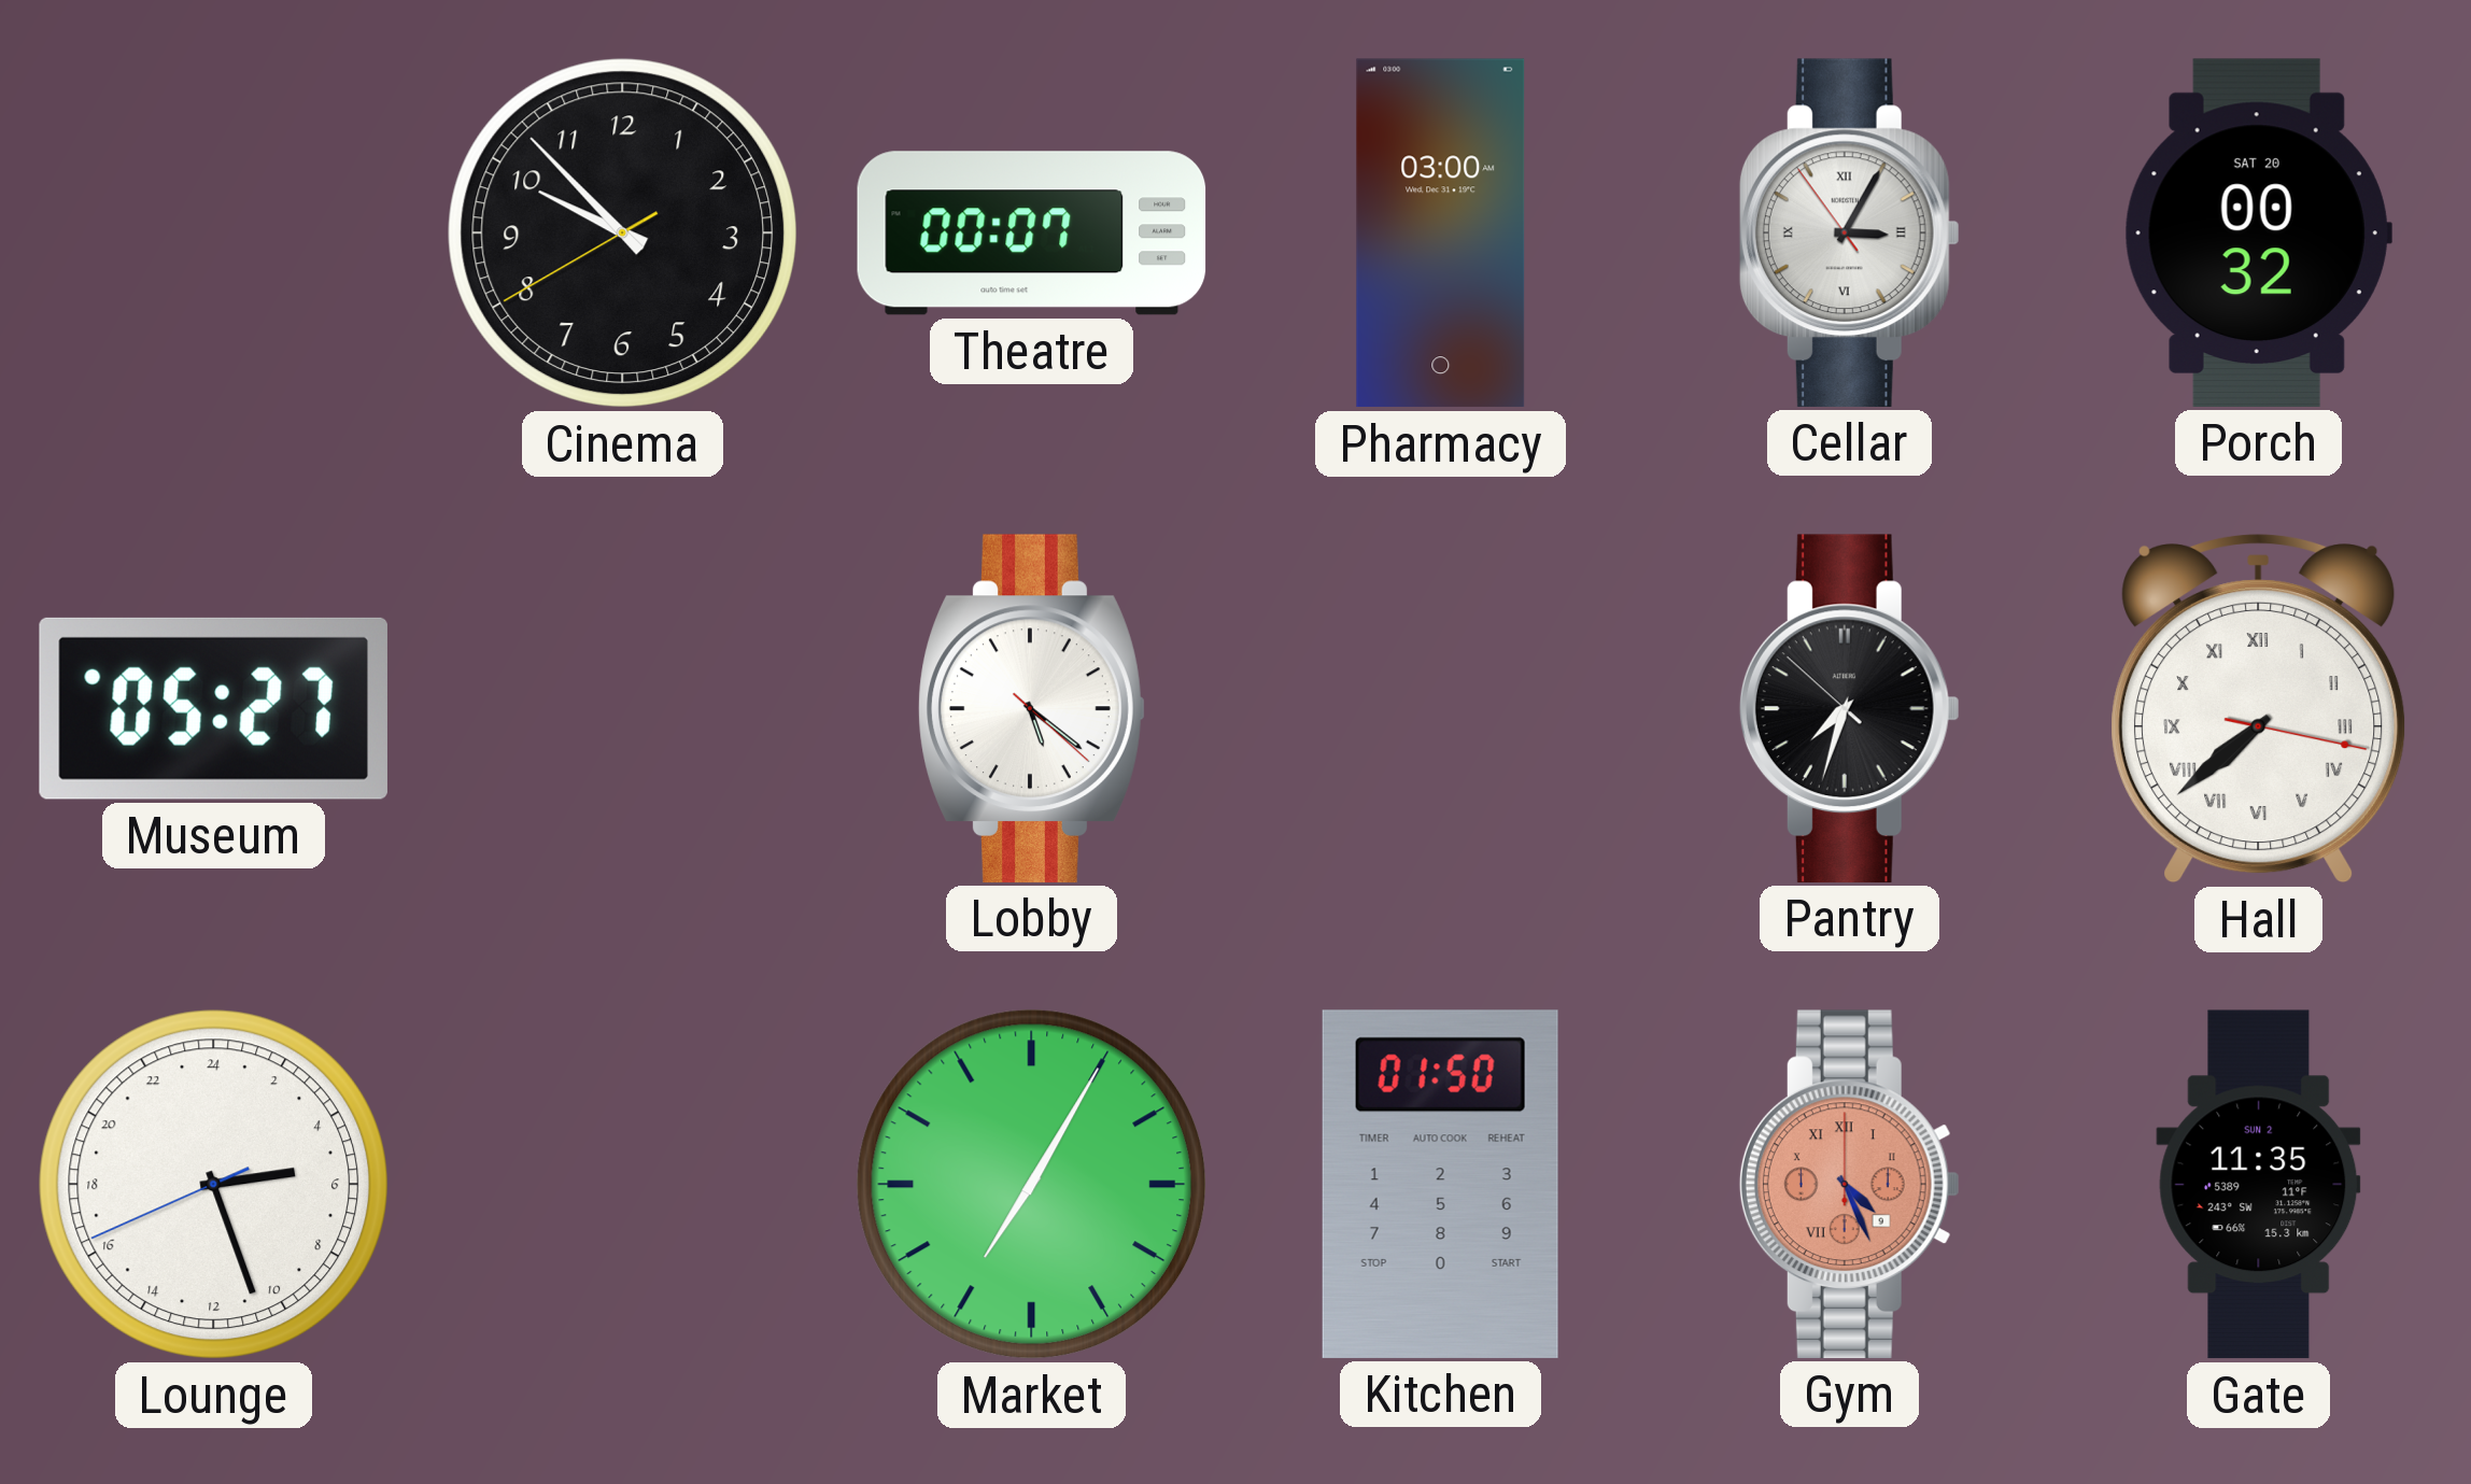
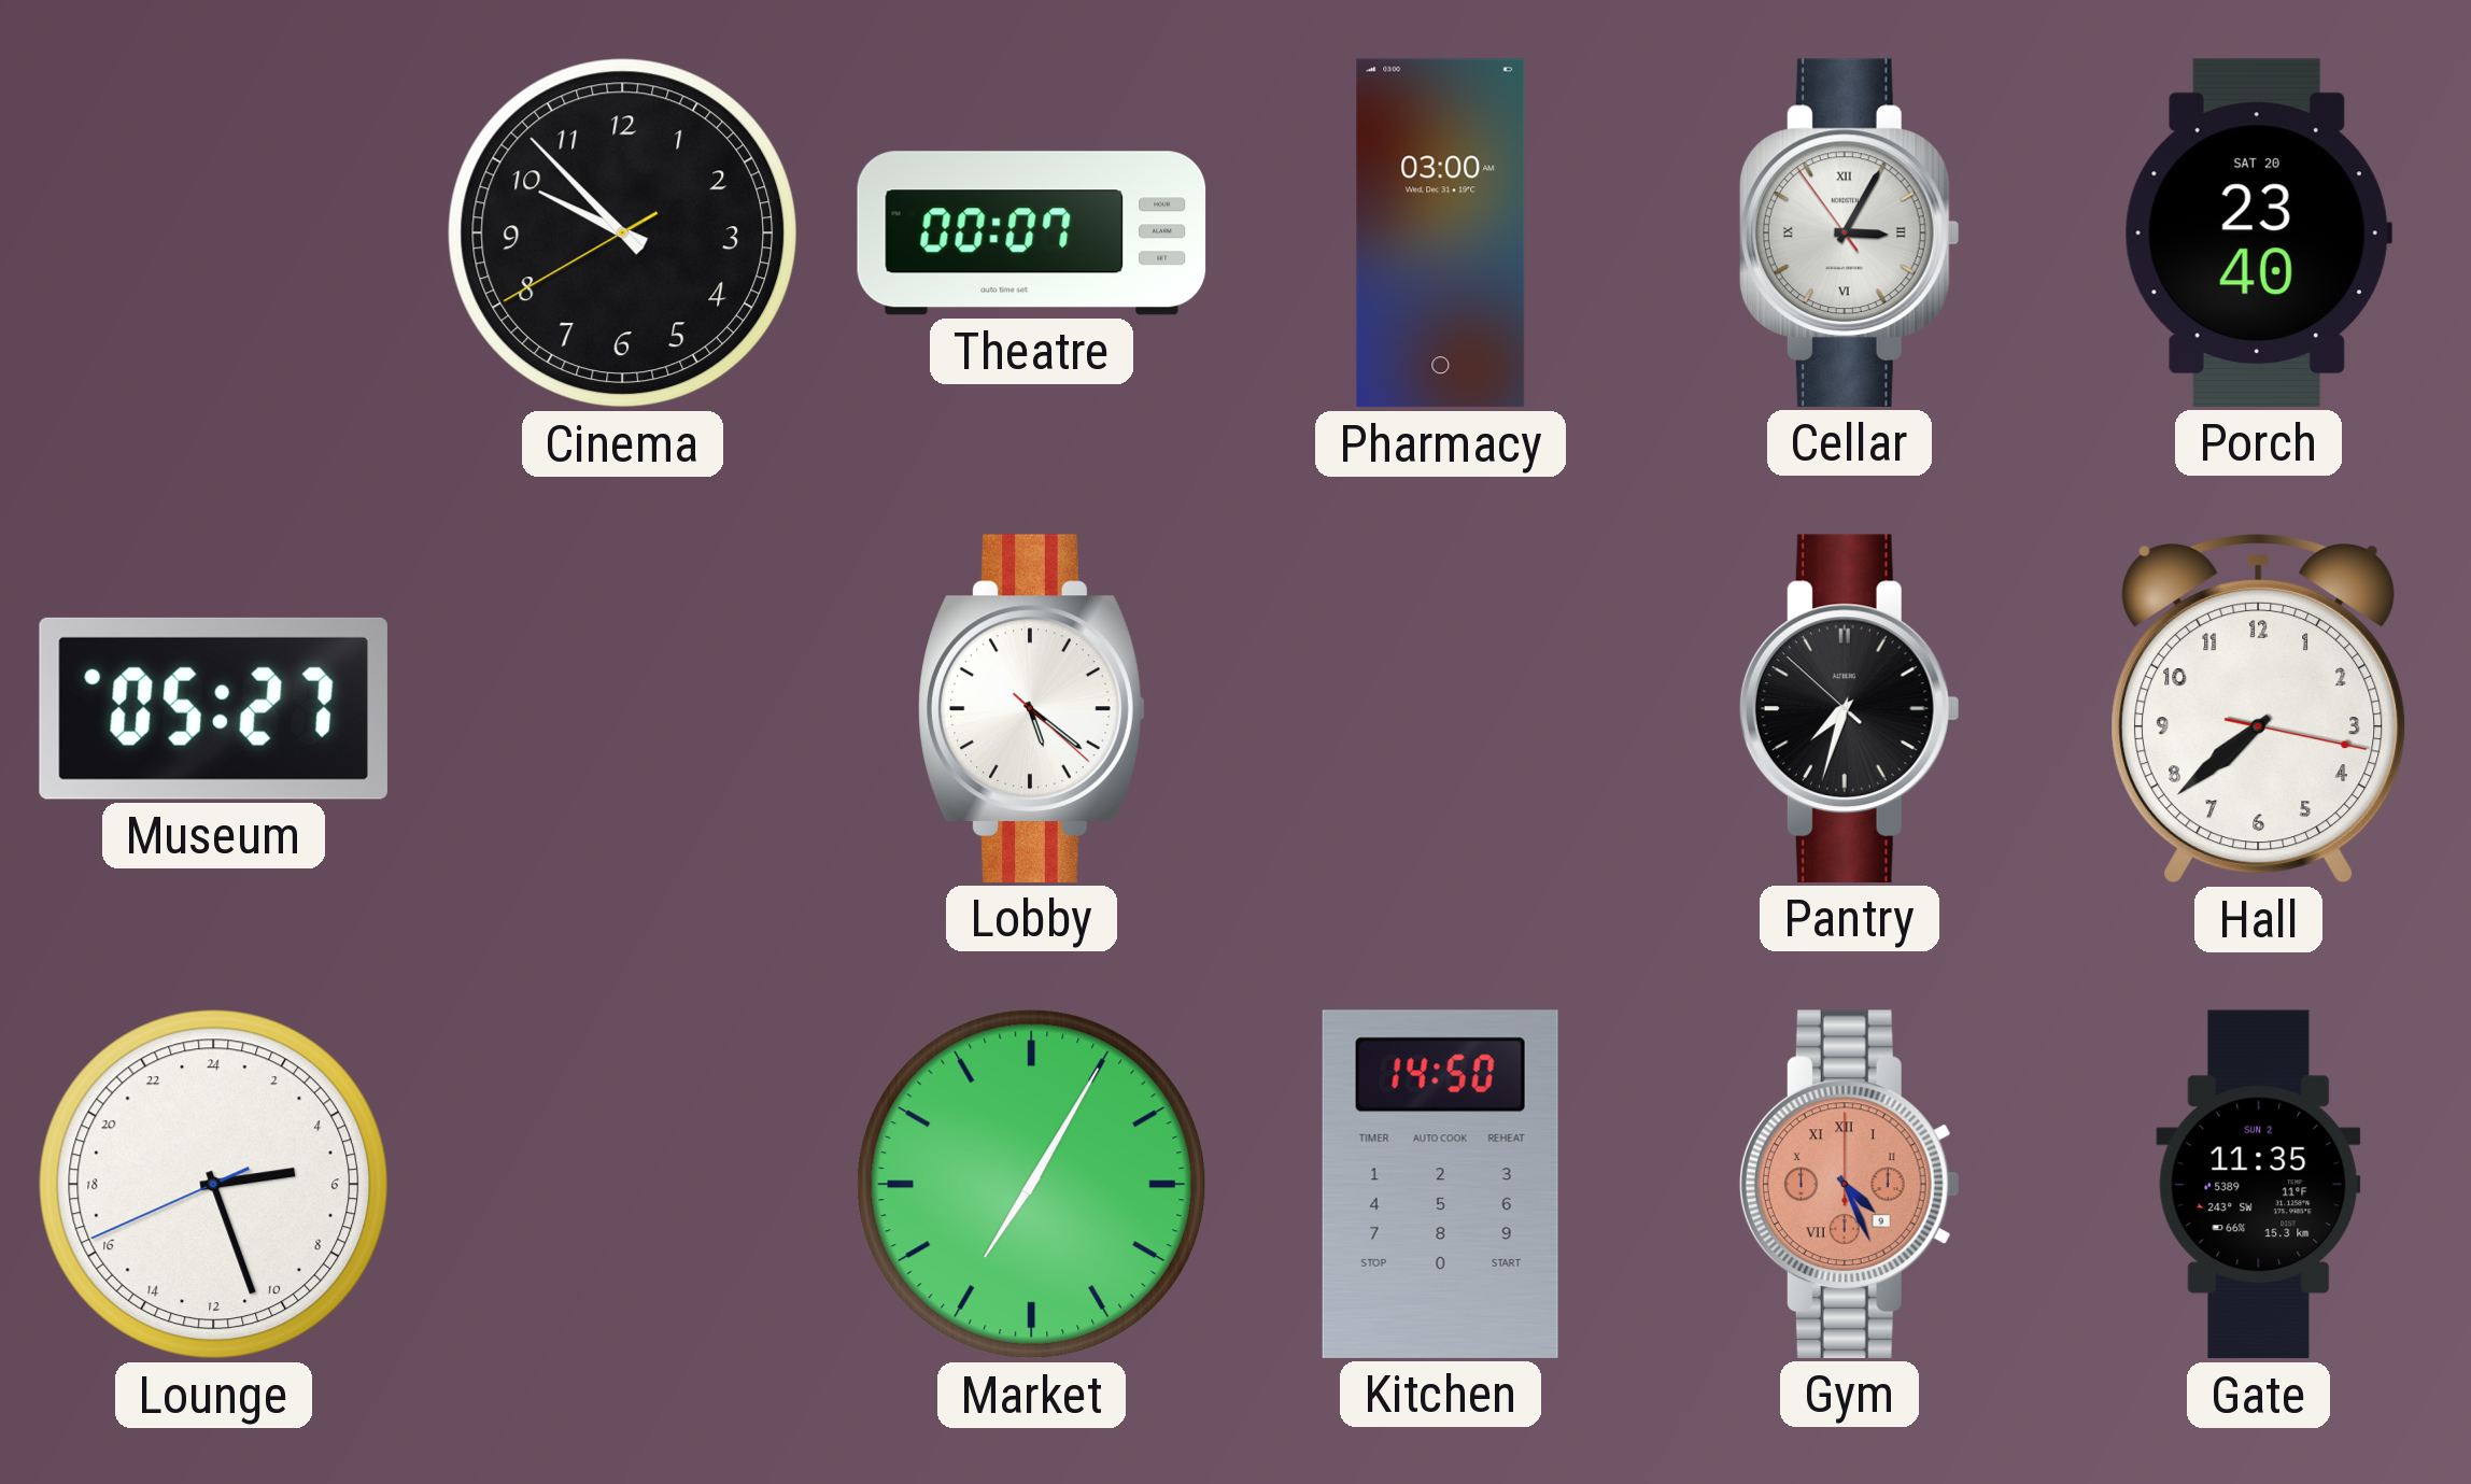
Porch: 00:32 -> 23:40
Hall numerals: Roman -> Arabic
Kitchen: 01:50 -> 14:50
